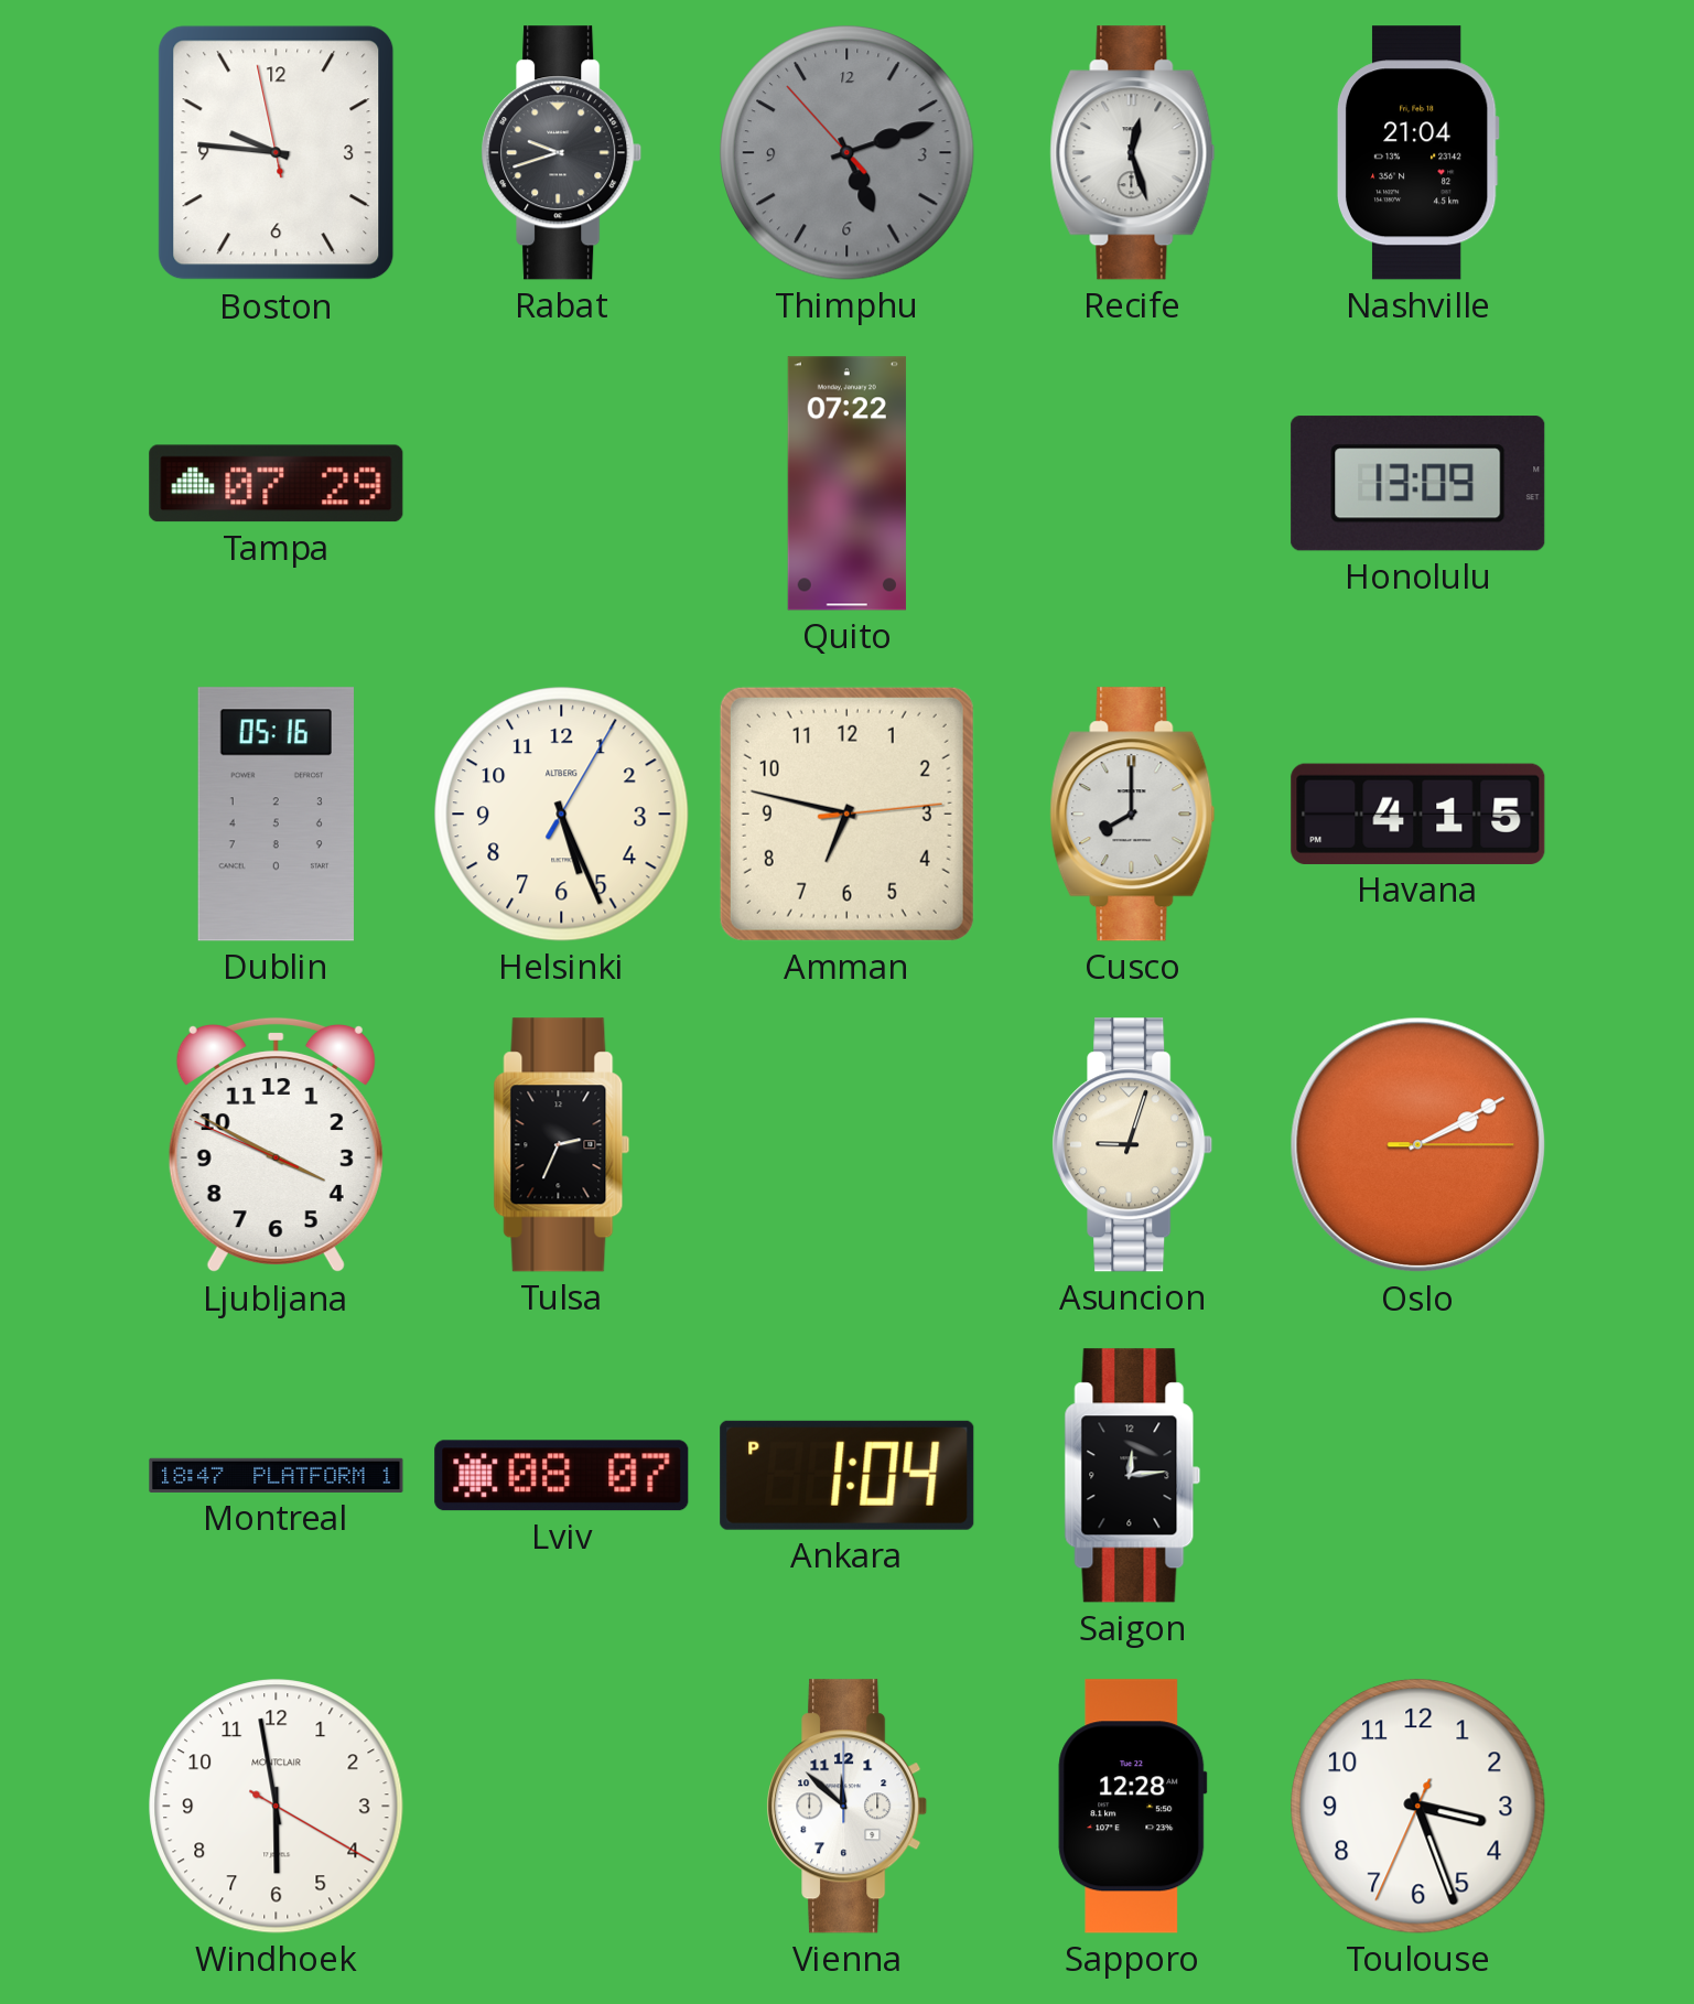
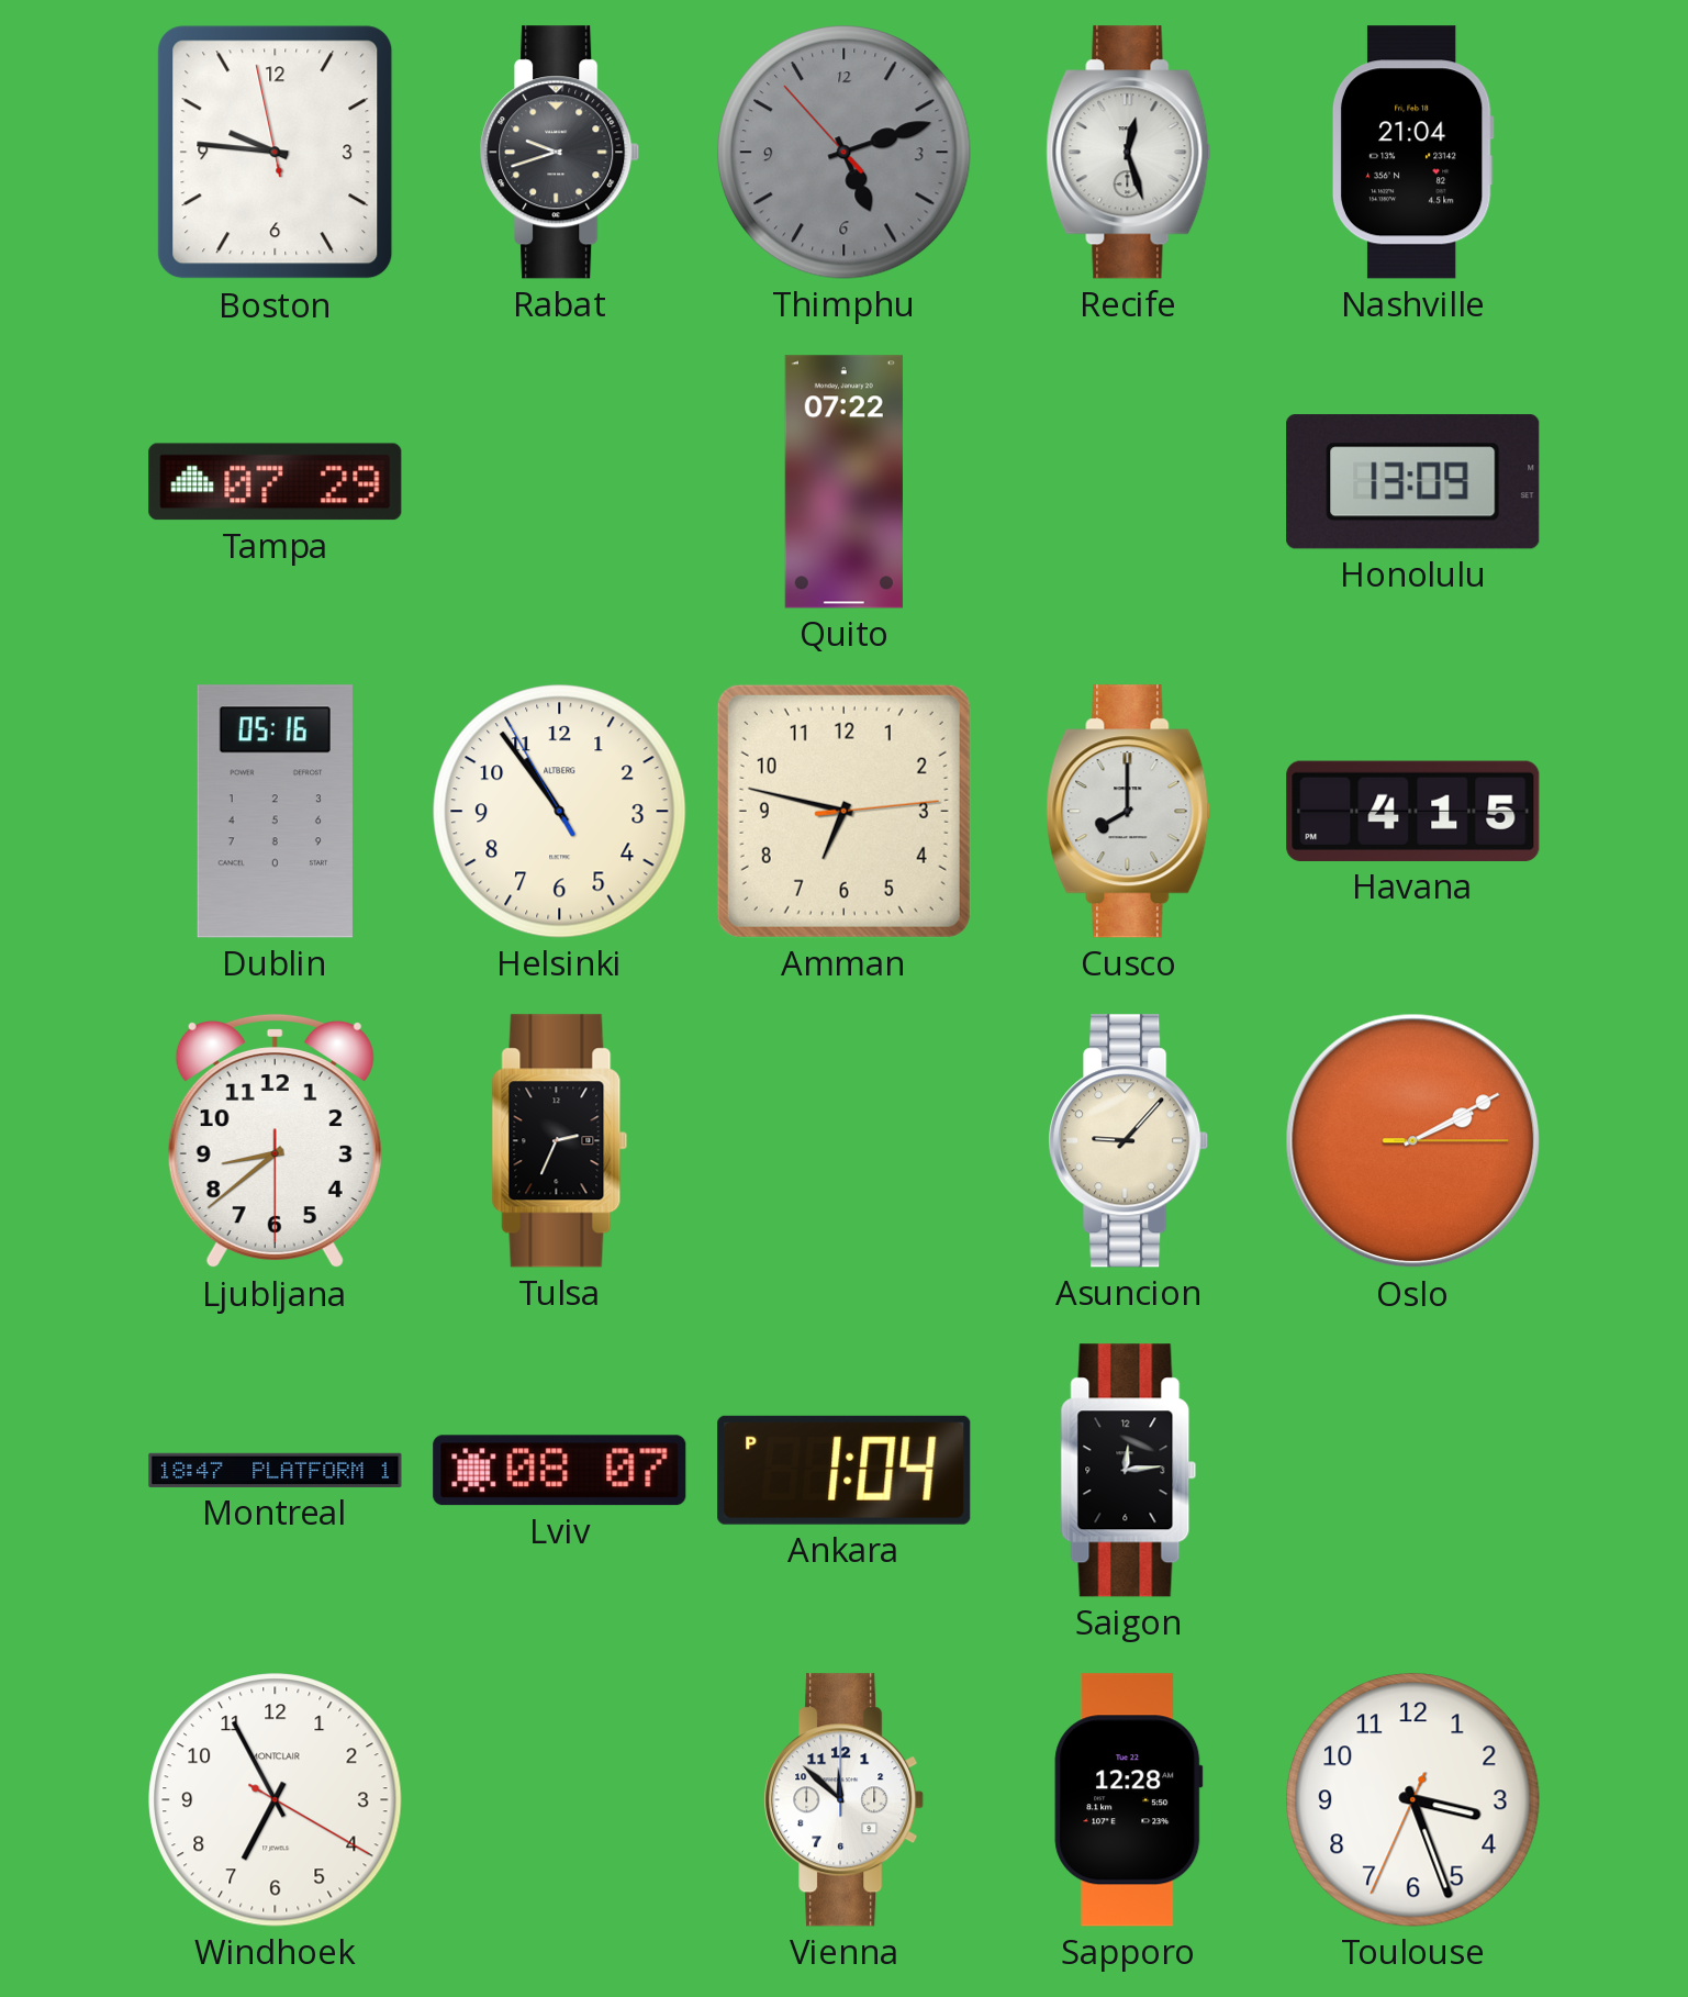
Helsinki: 5:26 -> 10:53
Ljubljana: 3:49 -> 8:38
Asuncion: 9:03 -> 9:07
Windhoek: 5:58 -> 6:55
